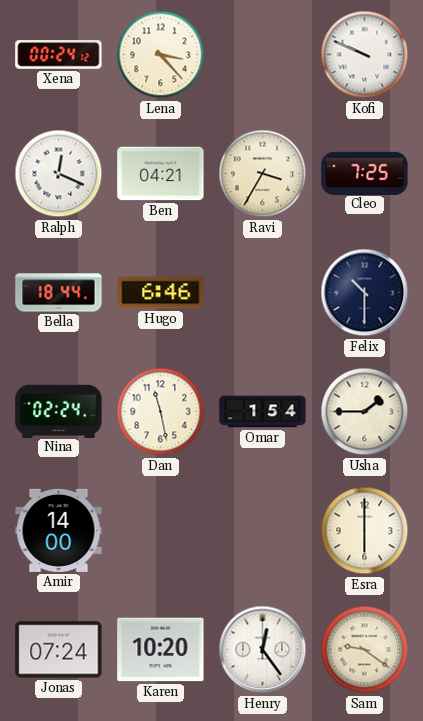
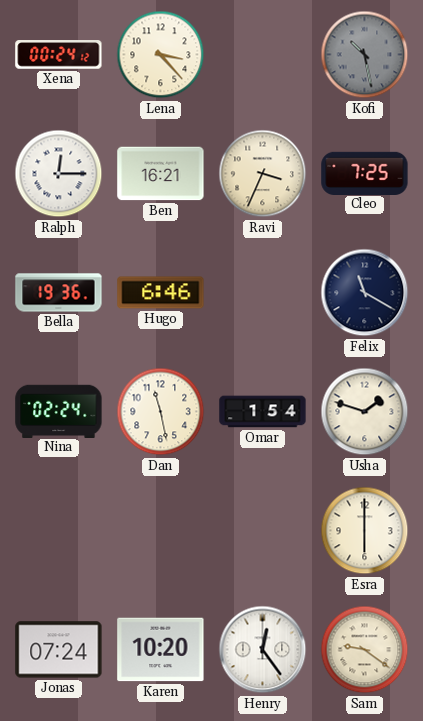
Kofi: 9:49 -> 10:28
Kofi dial: white -> grey
Ralph: 12:19 -> 12:15
Ben: 04:21 -> 16:21
Ravi: 3:35 -> 3:34
Bella: 18:44 -> 19:36
Felix: 10:30 -> 11:20
Usha: 1:45 -> 1:48
Amir: 14:00 -> none
